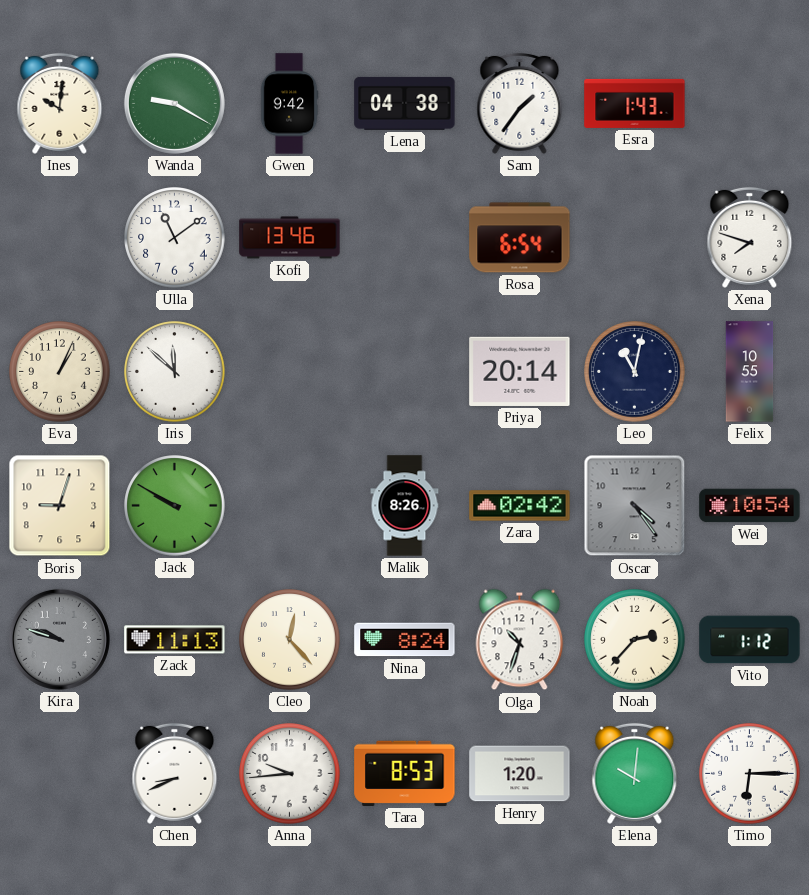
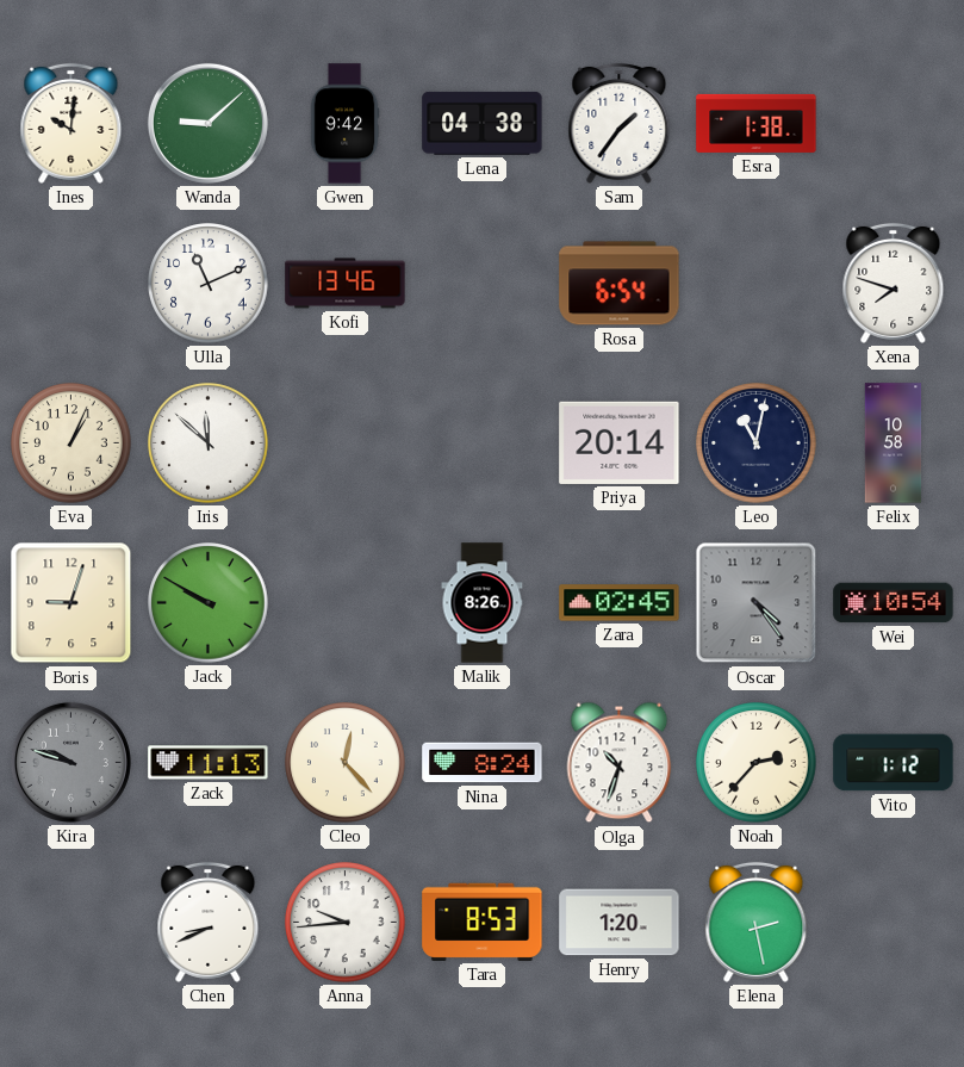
Wanda: 9:20 -> 9:08
Esra: 1:43 -> 1:38
Ulla: 11:09 -> 11:11
Felix: 10:55 -> 10:58
Zara: 02:42 -> 02:45
Elena: 10:01 -> 2:28
Timo: 6:15 -> none
